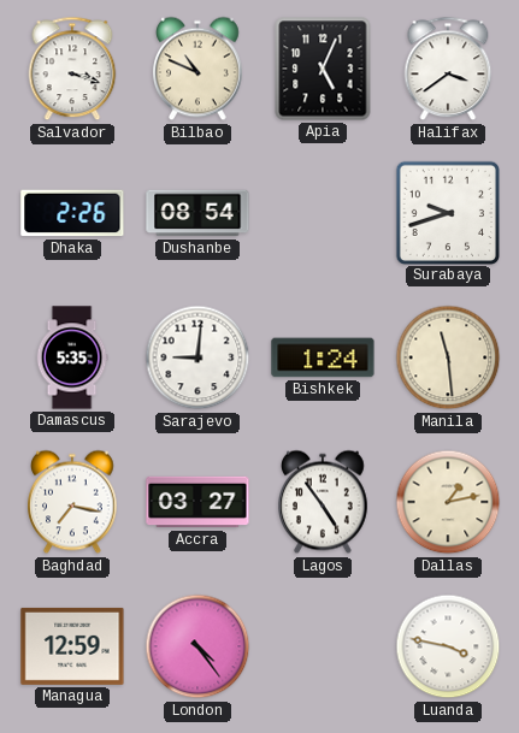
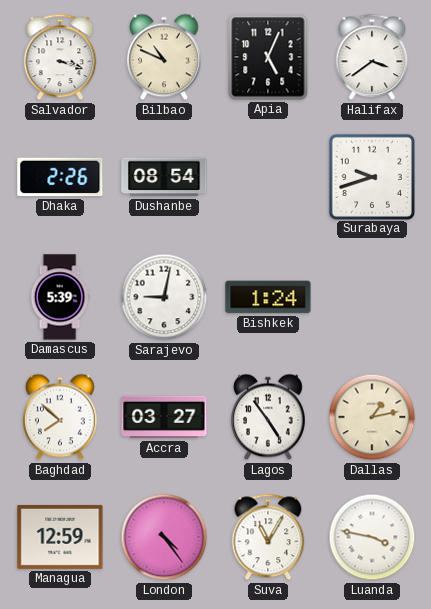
Damascus: 5:35 -> 5:39
Sarajevo: 9:01 -> 9:02
Manila: 11:29 -> none
Baghdad: 7:17 -> 7:52
Suva: none -> 11:05
